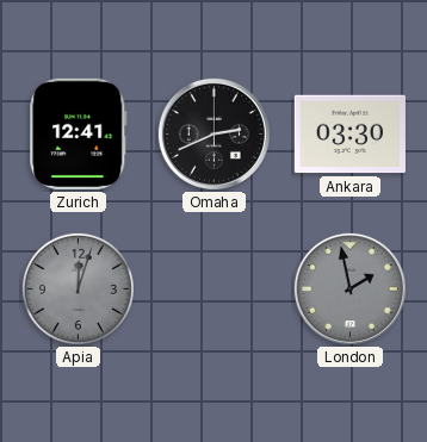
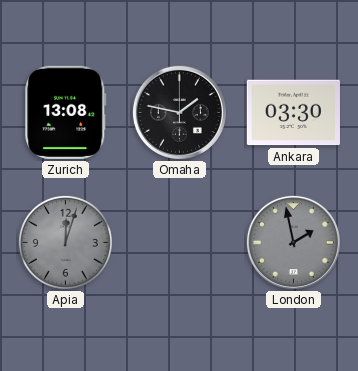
Zurich: 12:41 -> 13:08
Omaha: 2:41 -> 1:47
